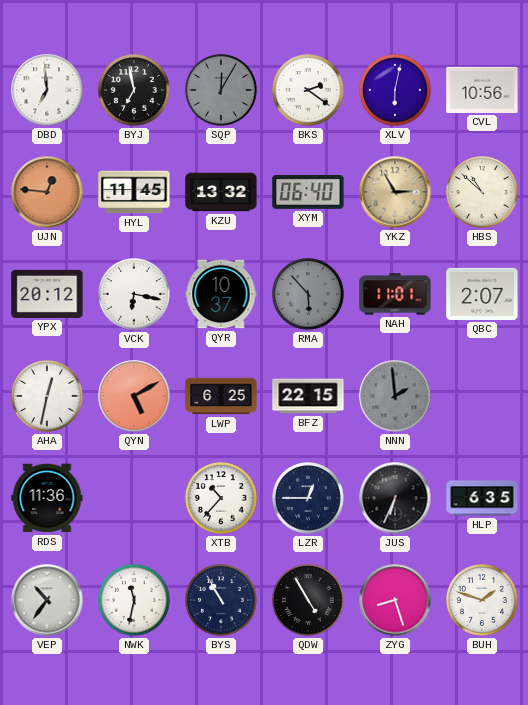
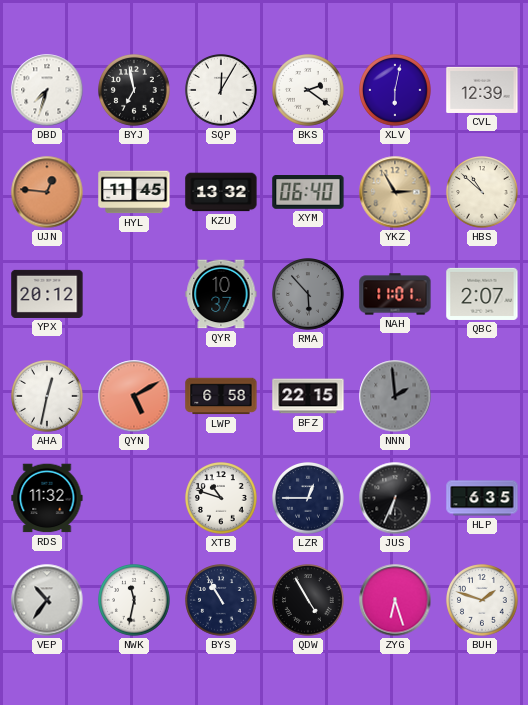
DBD: 6:59 -> 7:33
SQP dial: grey -> white
CVL: 10:56 -> 12:39
VCK: 6:17 -> none
LWP: 6:25 -> 6:58
RDS: 11:36 -> 11:32
XTB: 10:37 -> 10:48
ZYG: 8:27 -> 6:27
